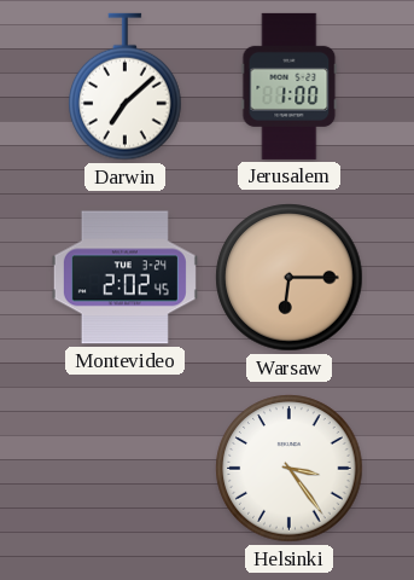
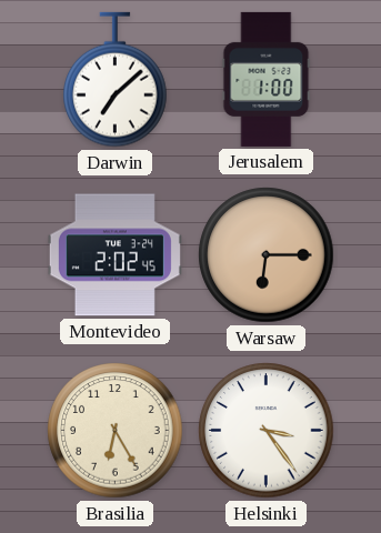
Brasilia: none -> 6:25
